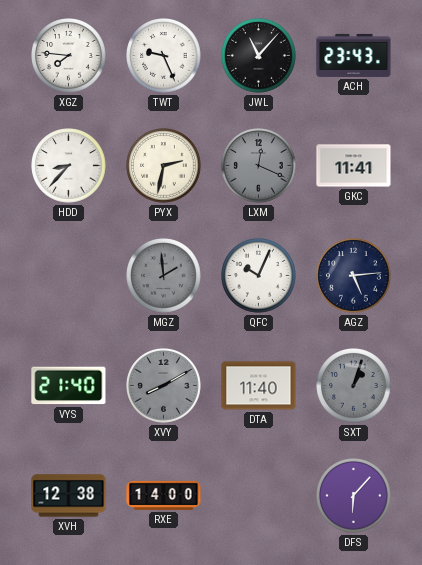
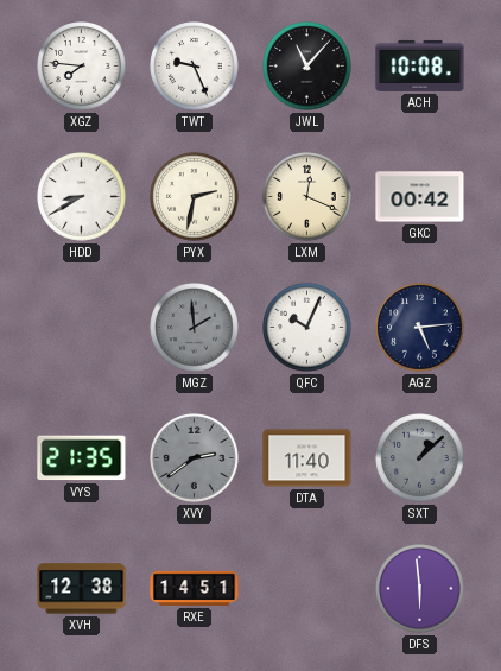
ACH: 23:43 -> 10:08
HDD: 8:37 -> 8:40
LXM dial: grey -> cream
GKC: 11:41 -> 00:42
VYS: 21:40 -> 21:35
XVY: 8:10 -> 2:39
SXT: 1:03 -> 1:08
RXE: 14:00 -> 14:51
DFS: 6:07 -> 5:59
